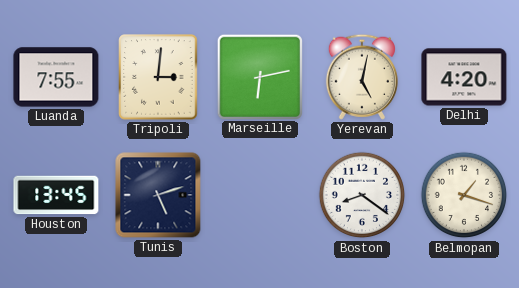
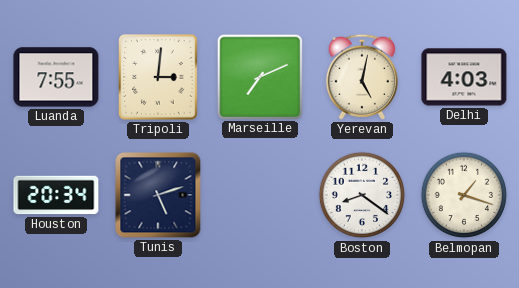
Marseille: 6:13 -> 7:11
Delhi: 4:20 -> 4:03
Houston: 13:45 -> 20:34
